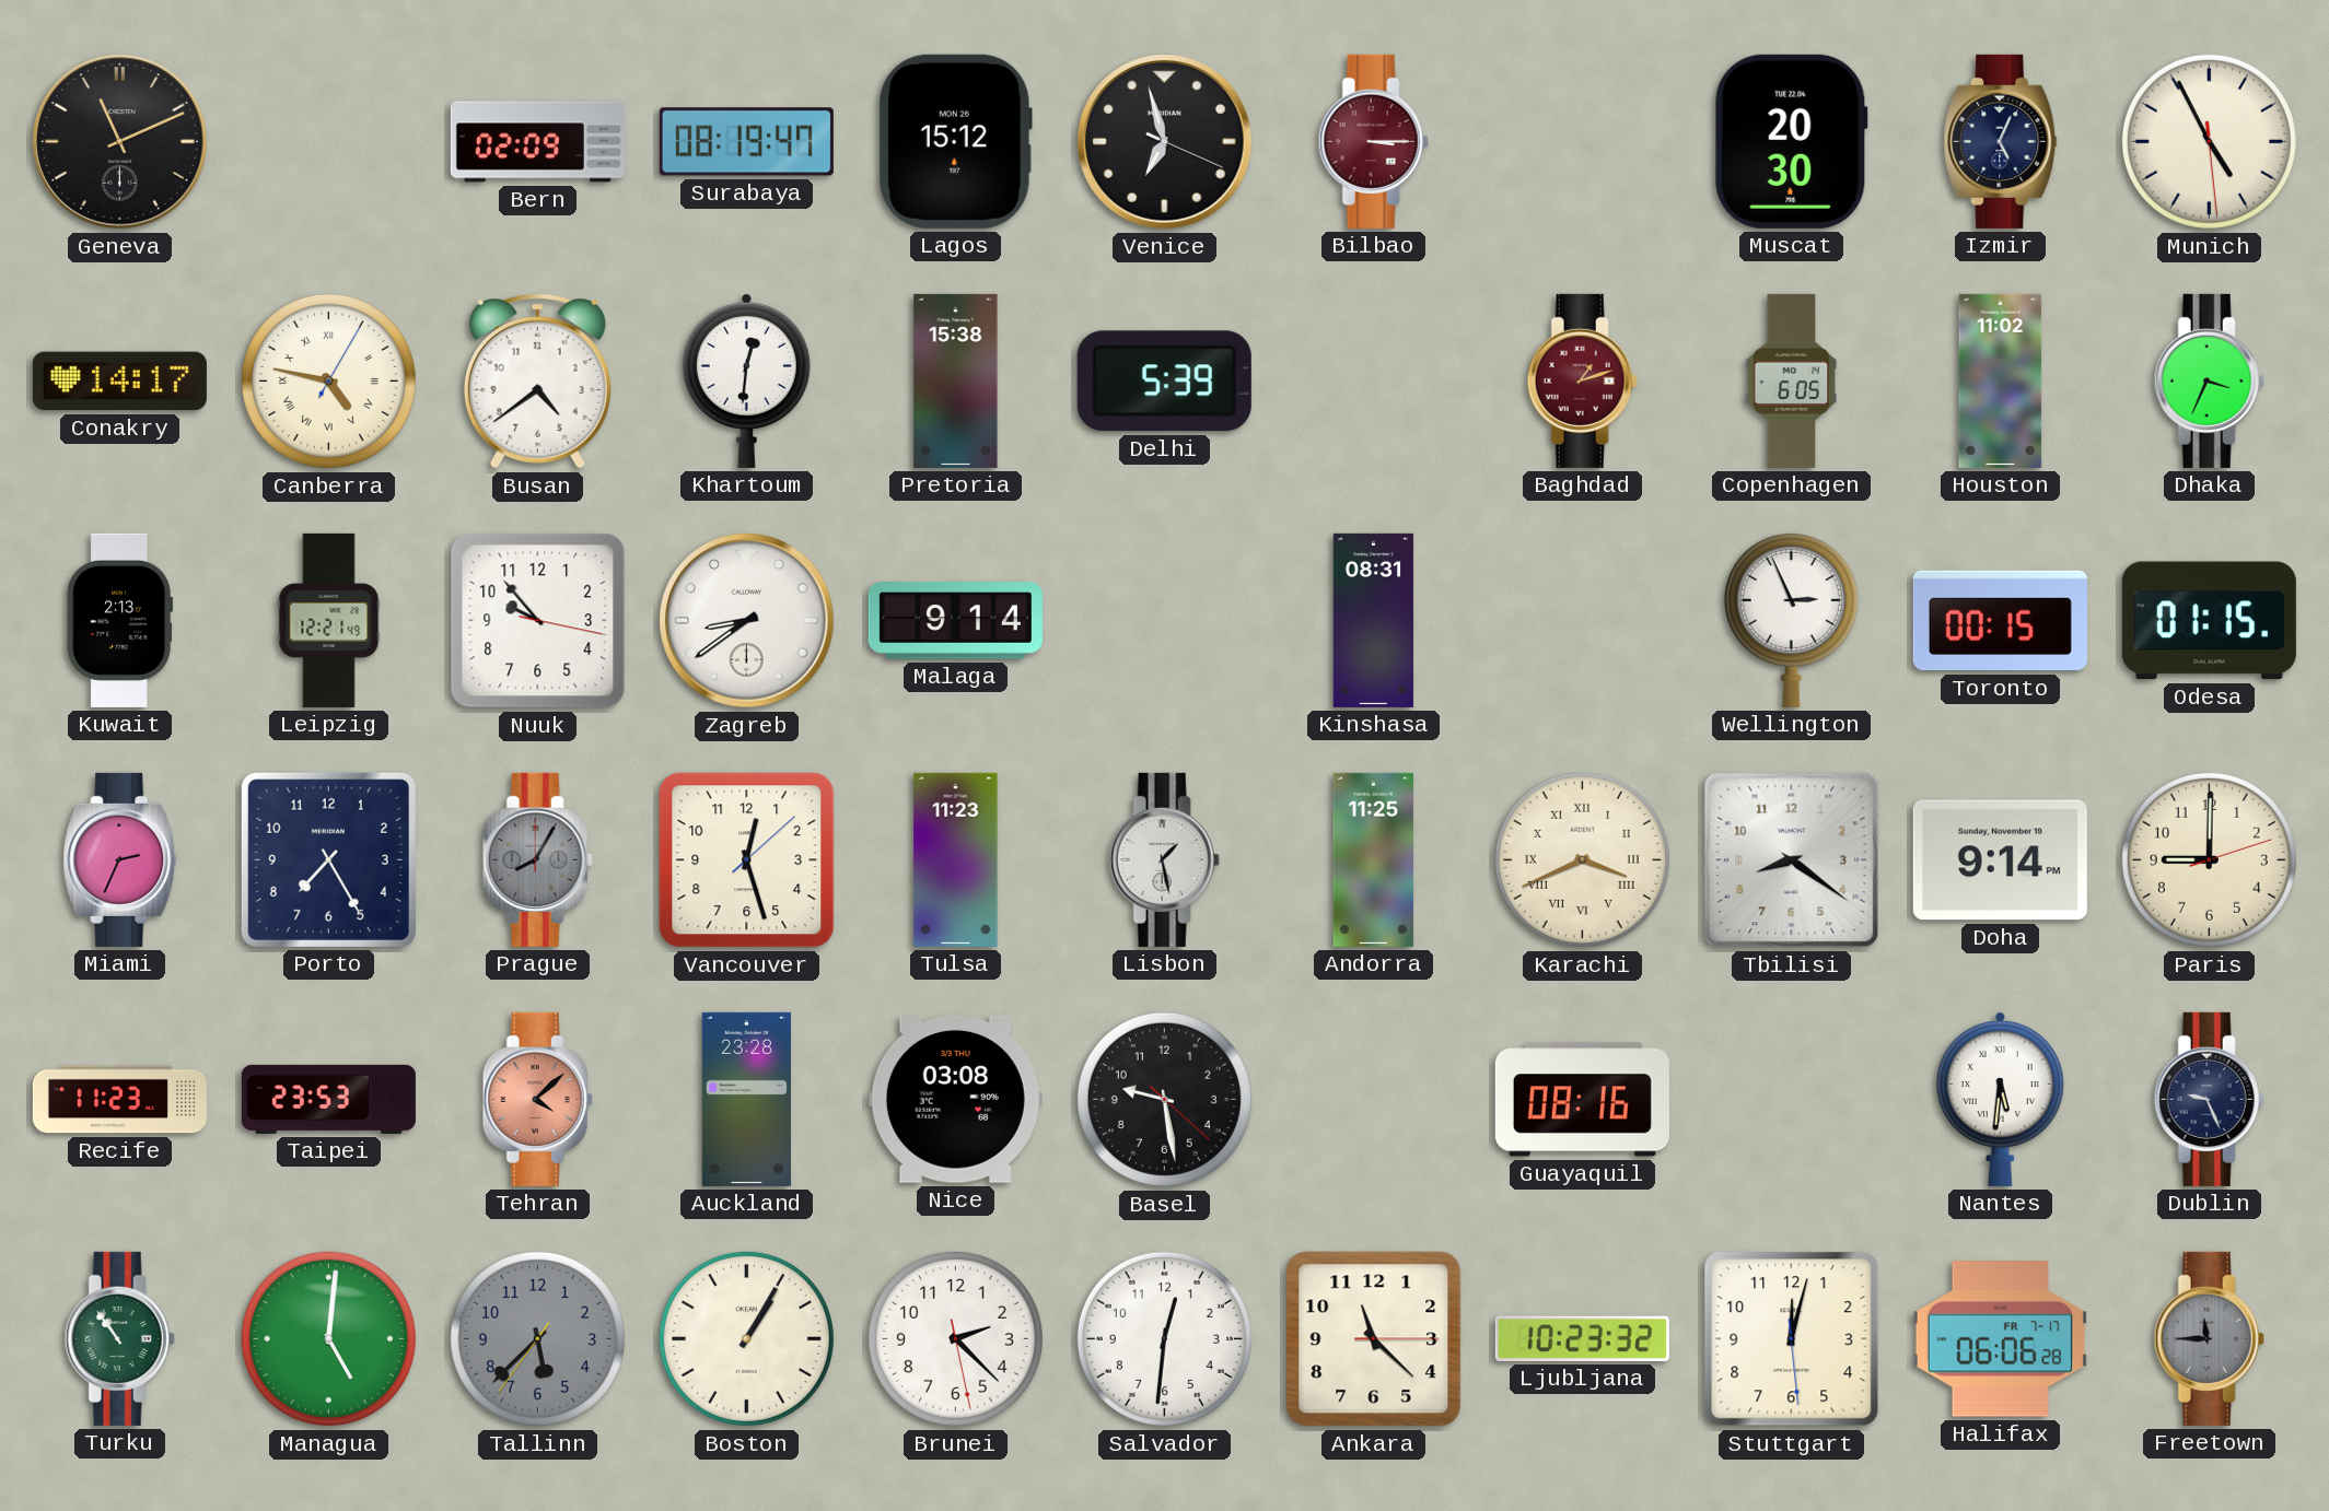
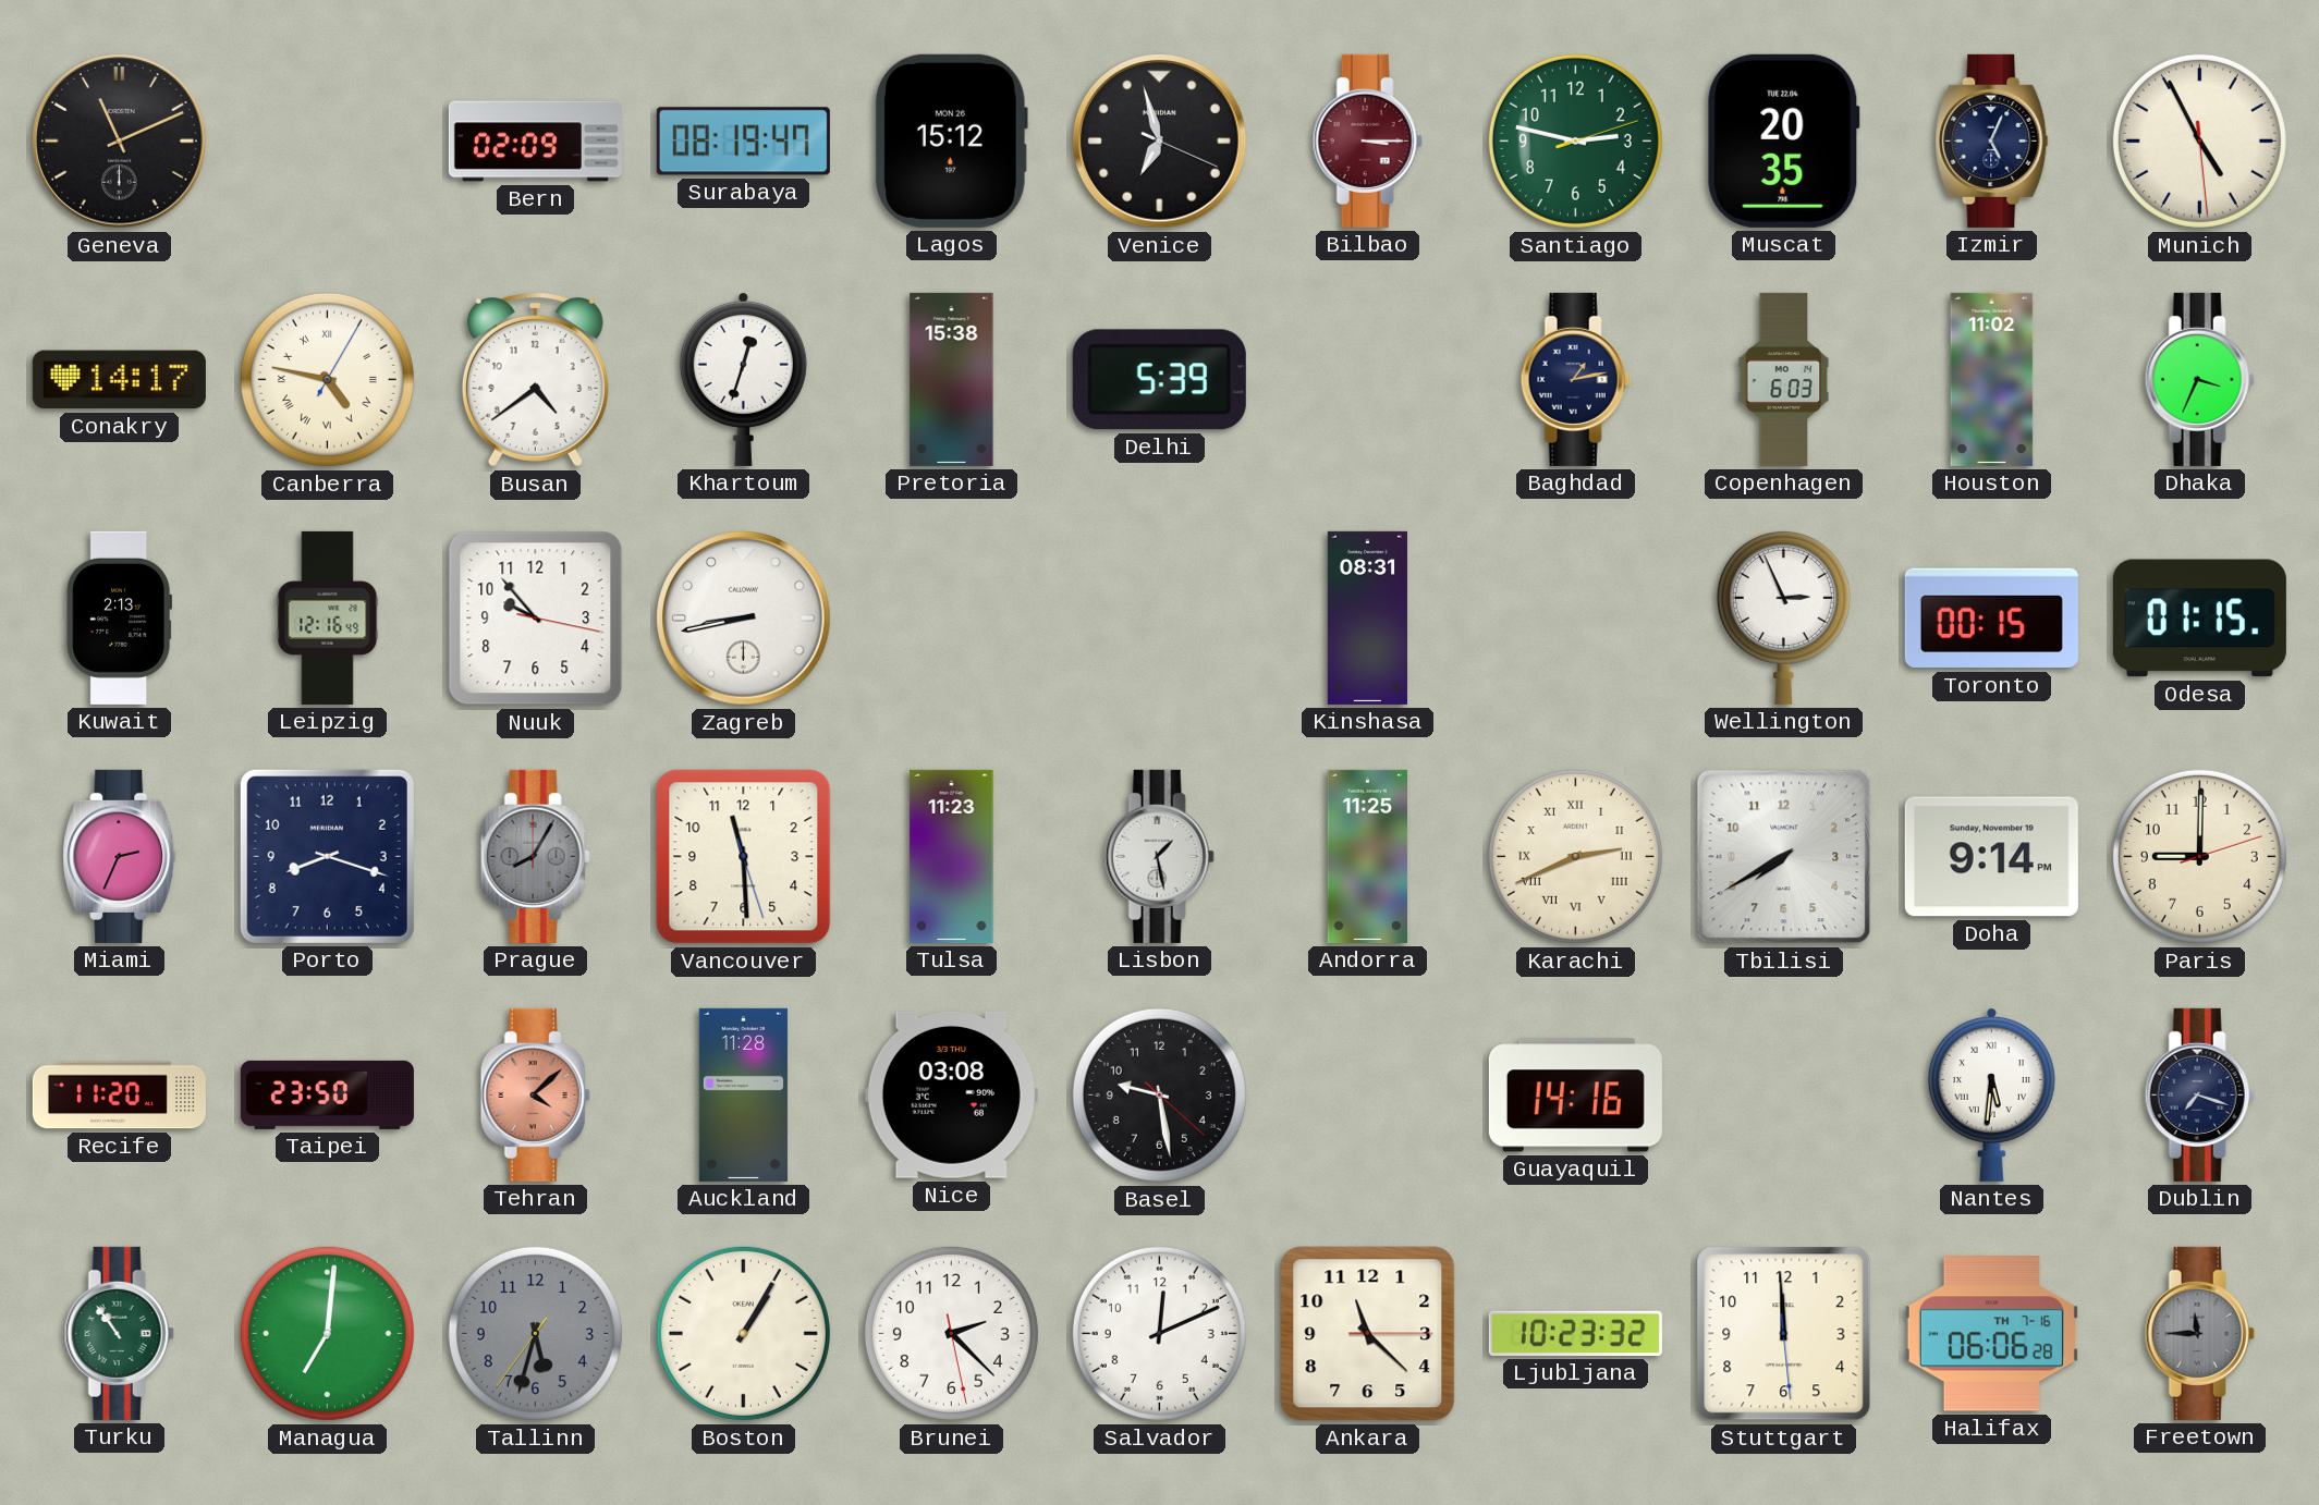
Santiago: none -> 2:47
Muscat: 20:30 -> 20:35
Khartoum: 12:31 -> 12:33
Baghdad: 1:12 -> 1:13
Baghdad dial: burgundy -> navy
Copenhagen: 6:05 -> 6:03
Leipzig: 12:21 -> 12:16
Zagreb: 8:39 -> 8:43
Malaga: 9:14 -> none
Porto: 7:25 -> 8:18
Vancouver: 12:27 -> 11:29
Karachi: 3:41 -> 2:41
Tbilisi: 8:21 -> 7:40
Recife: 11:23 -> 11:20
Taipei: 23:53 -> 23:50
Auckland: 23:28 -> 11:28
Guayaquil: 08:16 -> 14:16
Dublin: 9:26 -> 7:18
Managua: 5:01 -> 7:01
Tallinn: 5:37 -> 5:32
Salvador: 12:31 -> 12:11
Stuttgart: 12:02 -> 11:59
Halifax date: FR 7-17 -> TH 7-16
